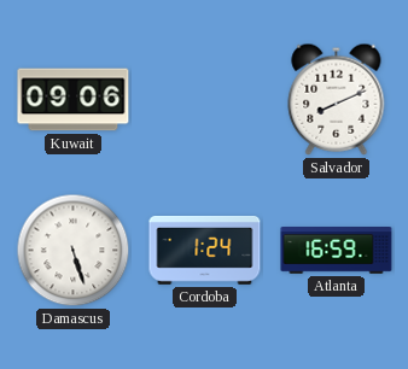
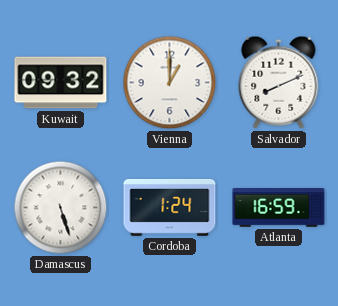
Kuwait: 09:06 -> 09:32
Vienna: none -> 1:00
